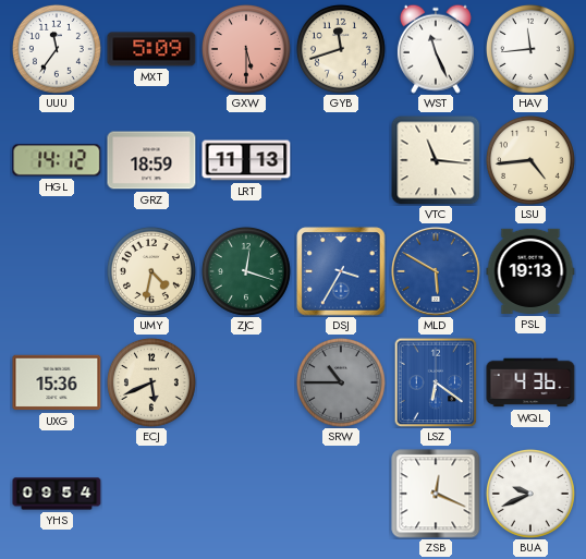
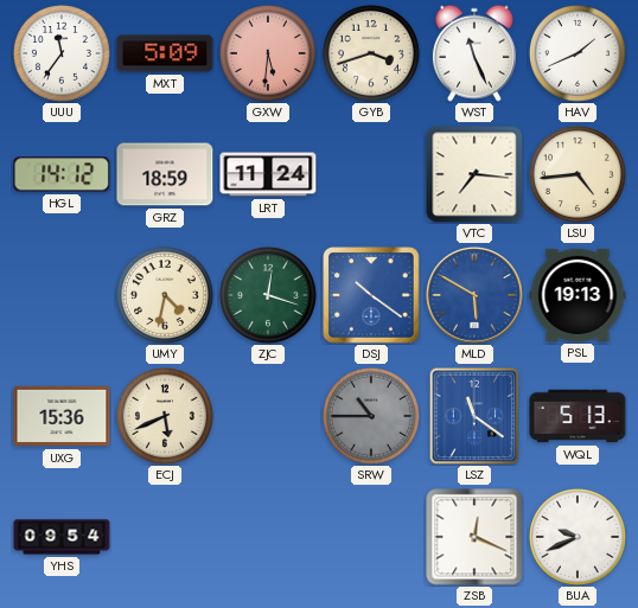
GXW: 5:30 -> 5:31
GYB: 11:42 -> 3:42
HAV: 11:44 -> 1:41
LRT: 11:13 -> 11:24
VTC: 11:16 -> 7:16
DSJ: 3:35 -> 10:21
LSZ: 6:21 -> 11:21
WQL: 4:36 -> 5:13
